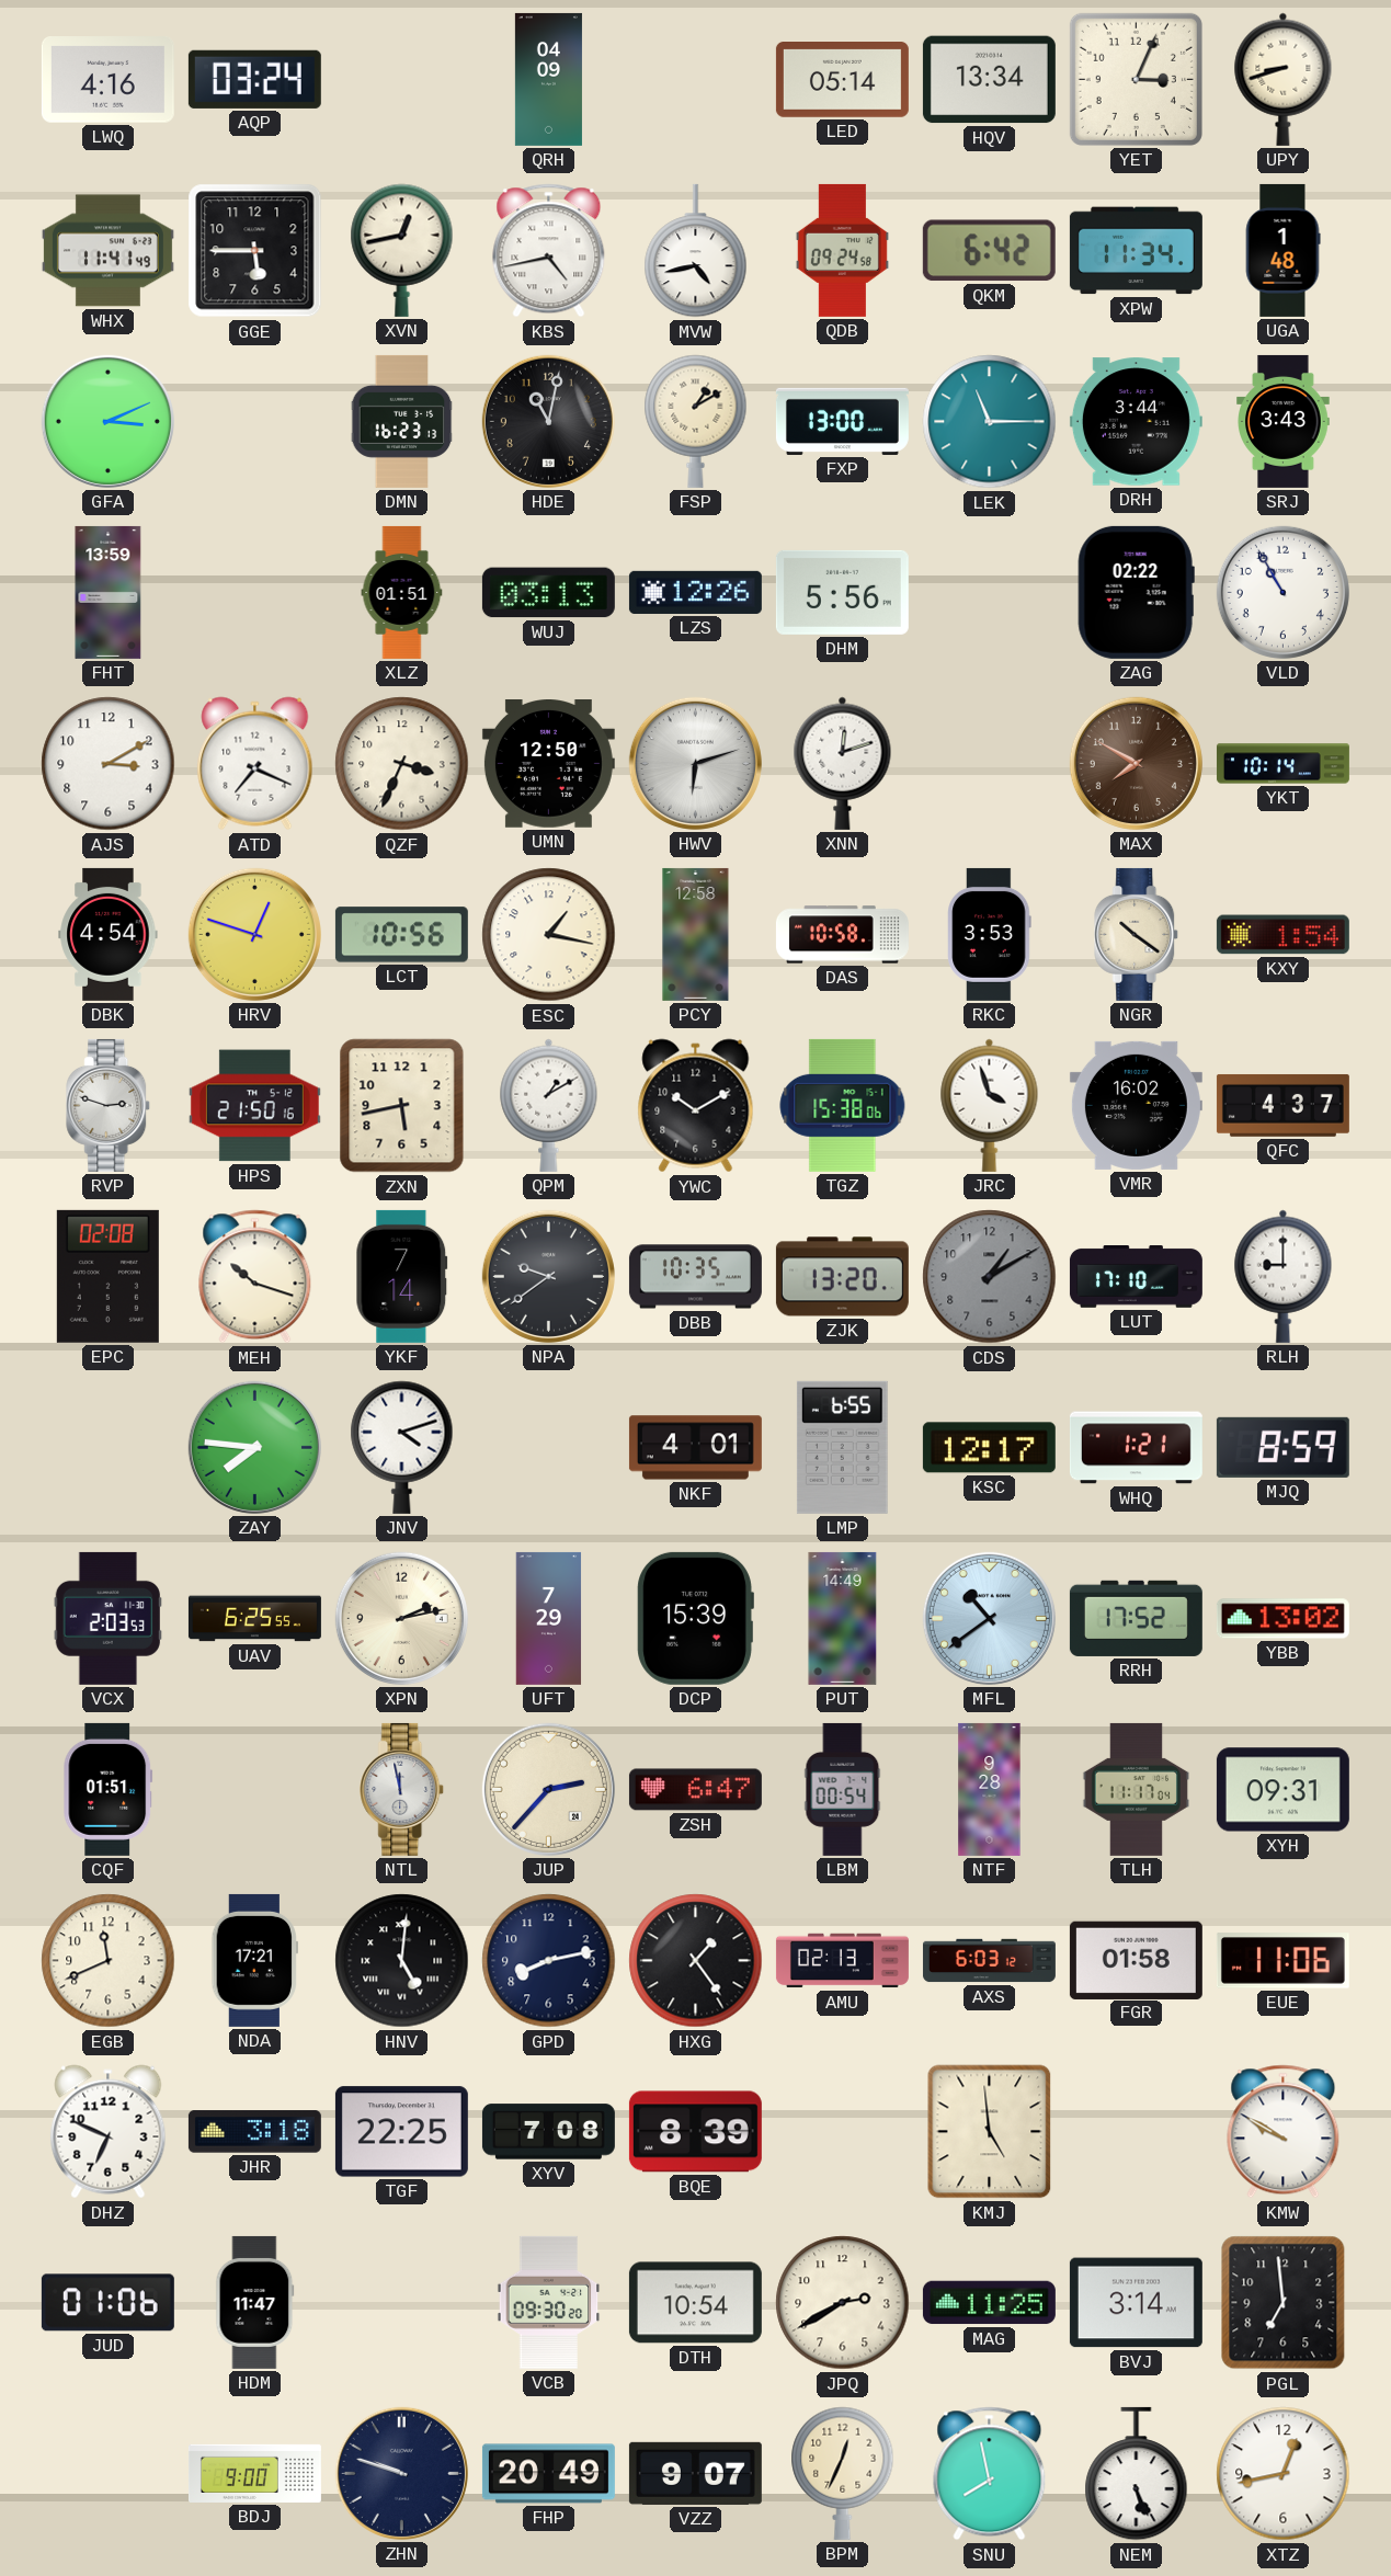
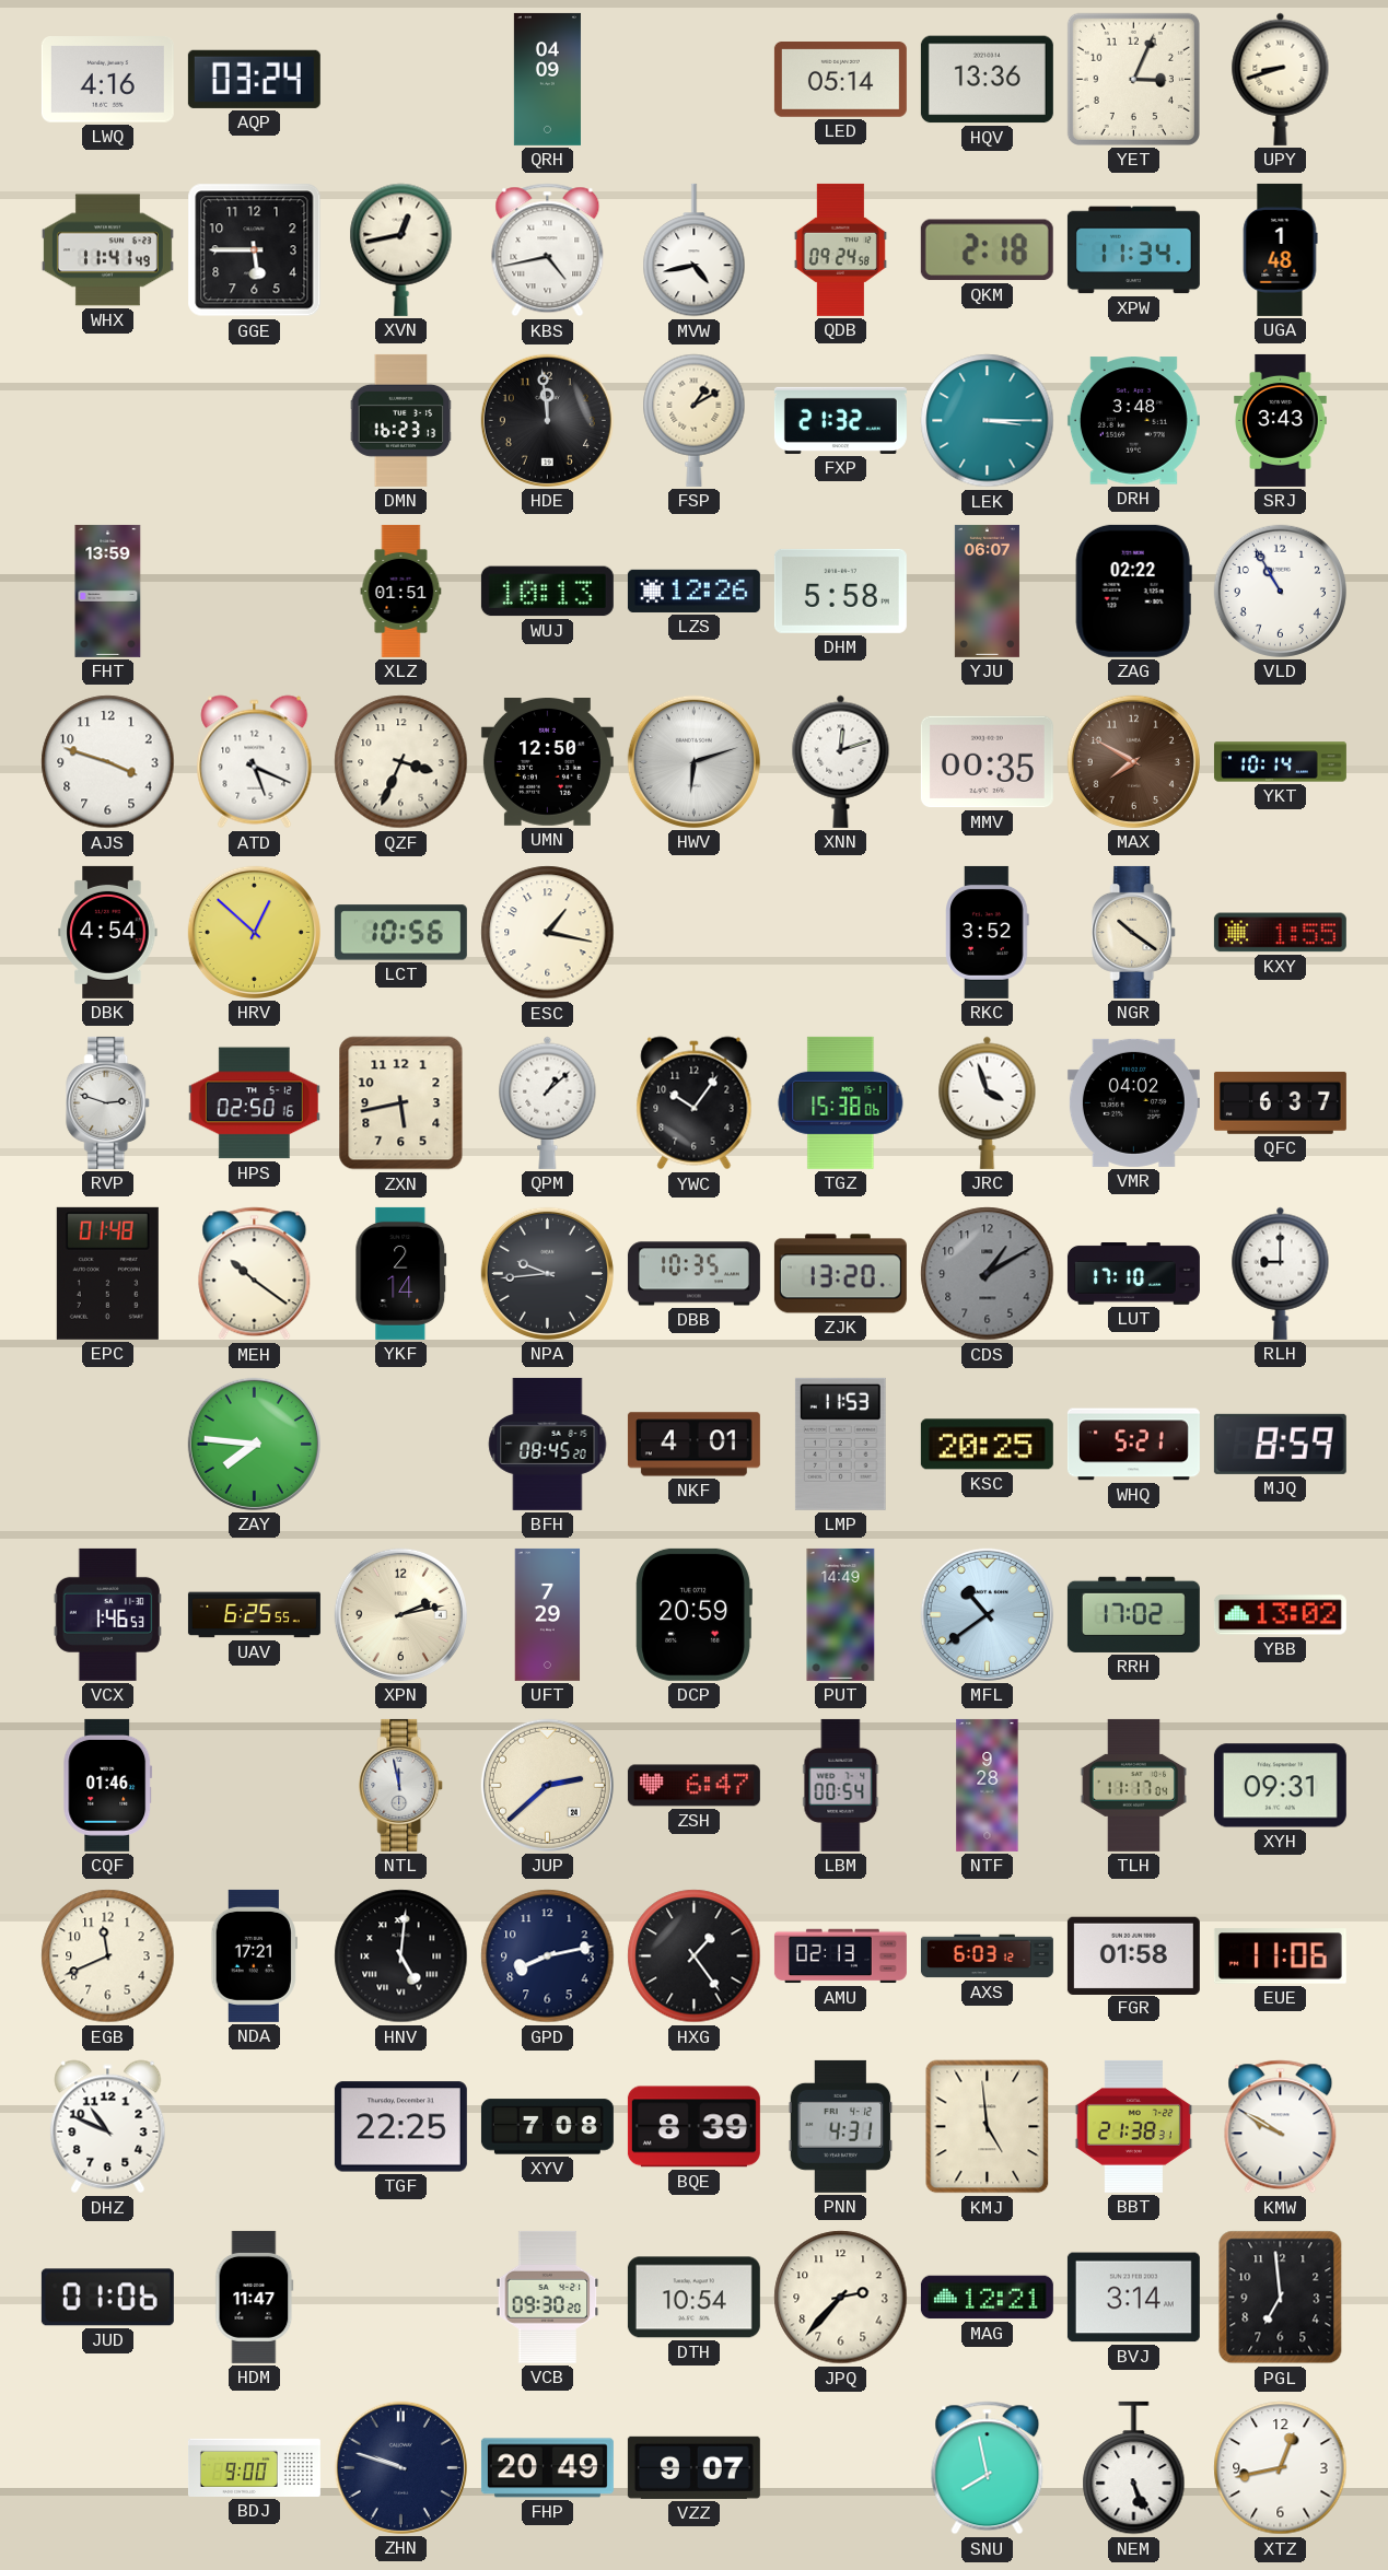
HQV: 13:34 -> 13:36
QKM: 6:42 -> 2:18
GFA: 3:11 -> none
HDE: 11:02 -> 11:59
FXP: 13:00 -> 21:32
LEK: 11:15 -> 3:15
DRH: 3:44 -> 3:48
WUJ: 03:13 -> 10:13
DHM: 5:56 -> 5:58
YJU: none -> 06:07
AJS: 3:10 -> 3:48
ATD: 7:19 -> 5:19
MMV: none -> 00:35
HRV: 12:48 -> 12:52
PCY: 12:58 -> none
DAS: 10:58 -> none
RKC: 3:53 -> 3:52
KXY: 1:54 -> 1:55
HPS: 21:50 -> 02:50
QPM: 1:10 -> 1:08
YWC: 10:10 -> 10:06
VMR: 16:02 -> 04:02
QFC: 4:37 -> 6:37
EPC: 02:08 -> 01:48
MEH: 10:18 -> 10:21
YKF: 7:14 -> 2:14
NPA: 9:39 -> 9:44
JNV: 4:12 -> none
BFH: none -> 08:45
LMP: 6:55 -> 11:53
KSC: 12:17 -> 20:25
WHQ: 1:21 -> 5:21
VCX: 2:03 -> 1:46
DCP: 15:39 -> 20:59
RRH: 17:52 -> 17:02
CQF: 01:51 -> 01:46
JUP: 2:37 -> 2:38
DHZ: 6:49 -> 10:49
JHR: 3:18 -> none
PNN: none -> 4:31
BBT: none -> 21:38
JPQ: 2:40 -> 2:37
MAG: 11:25 -> 12:21
BPM: 12:34 -> none
